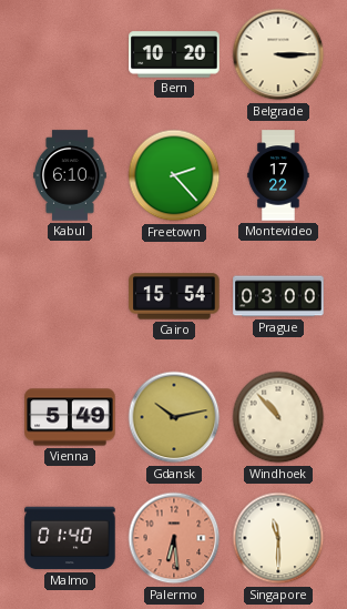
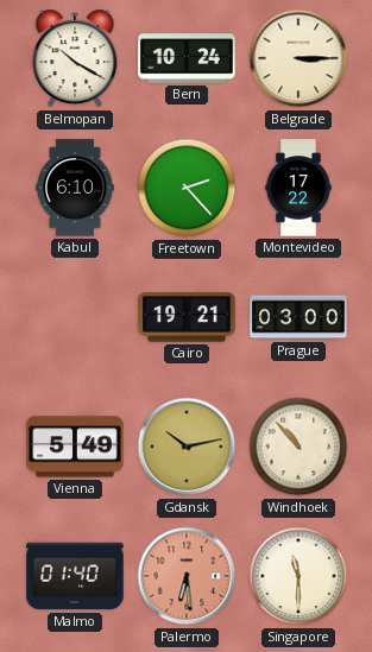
Belmopan: none -> 10:20
Bern: 10:20 -> 10:24
Cairo: 15:54 -> 19:21
